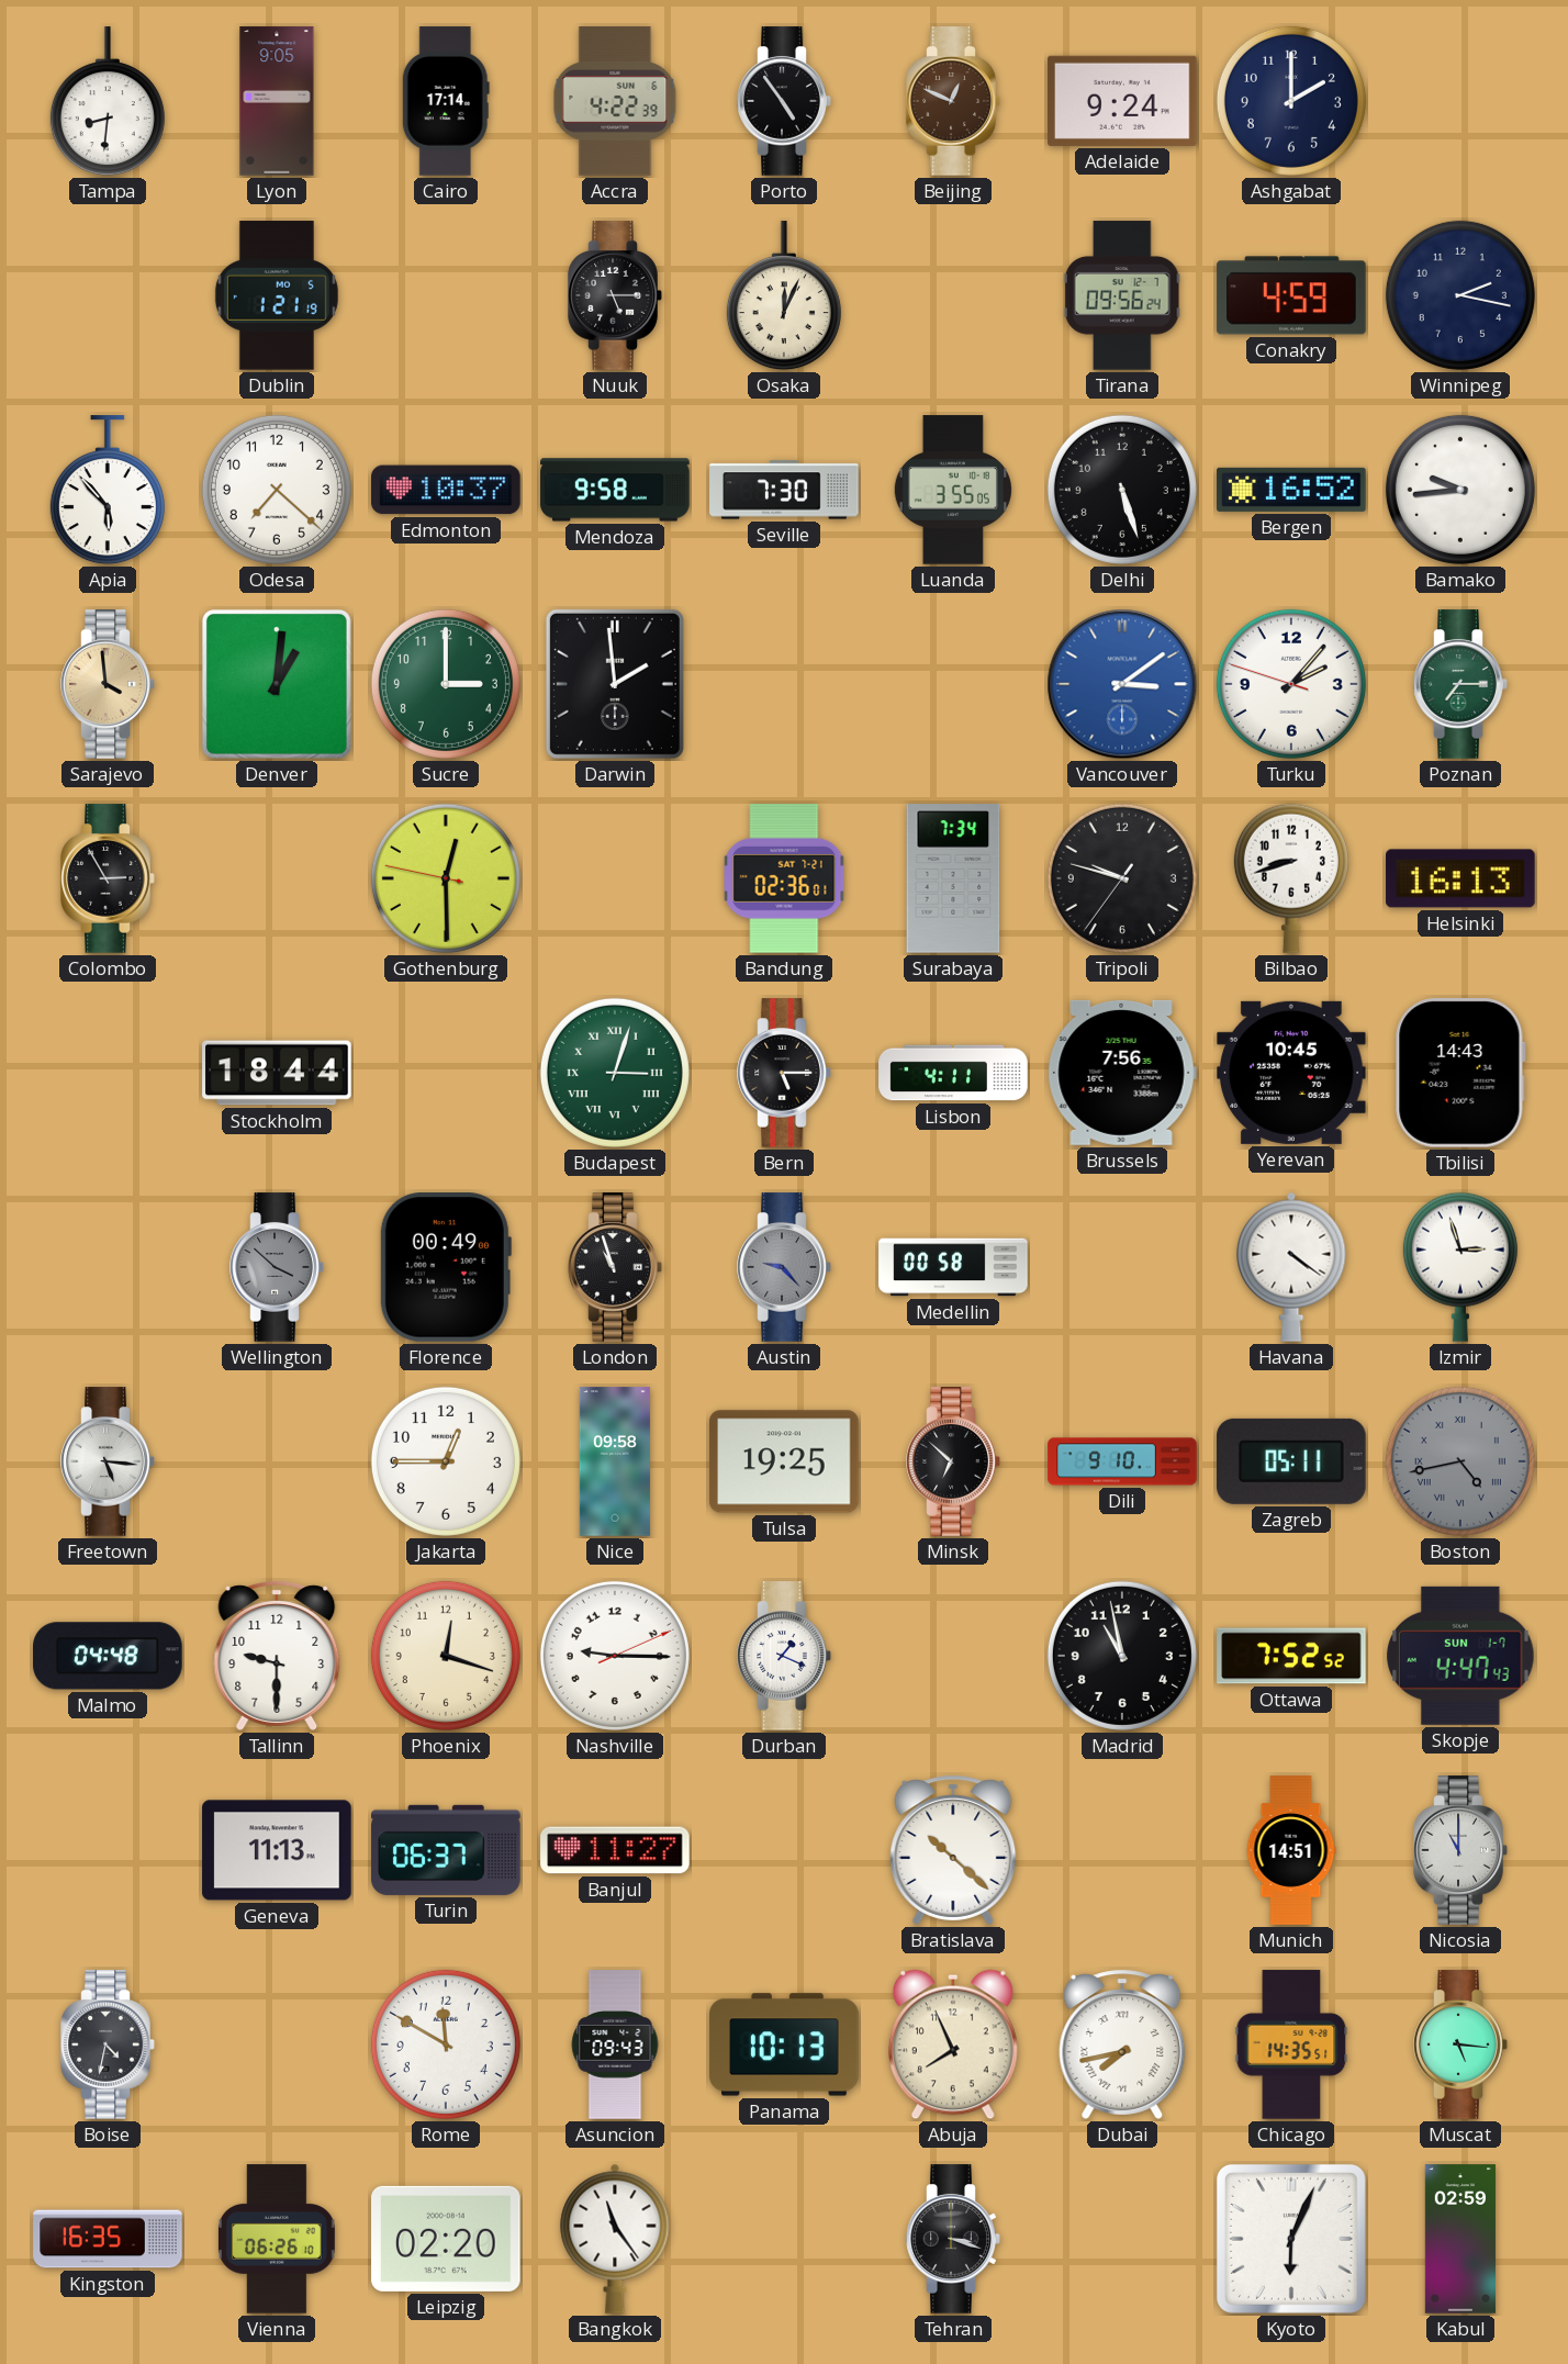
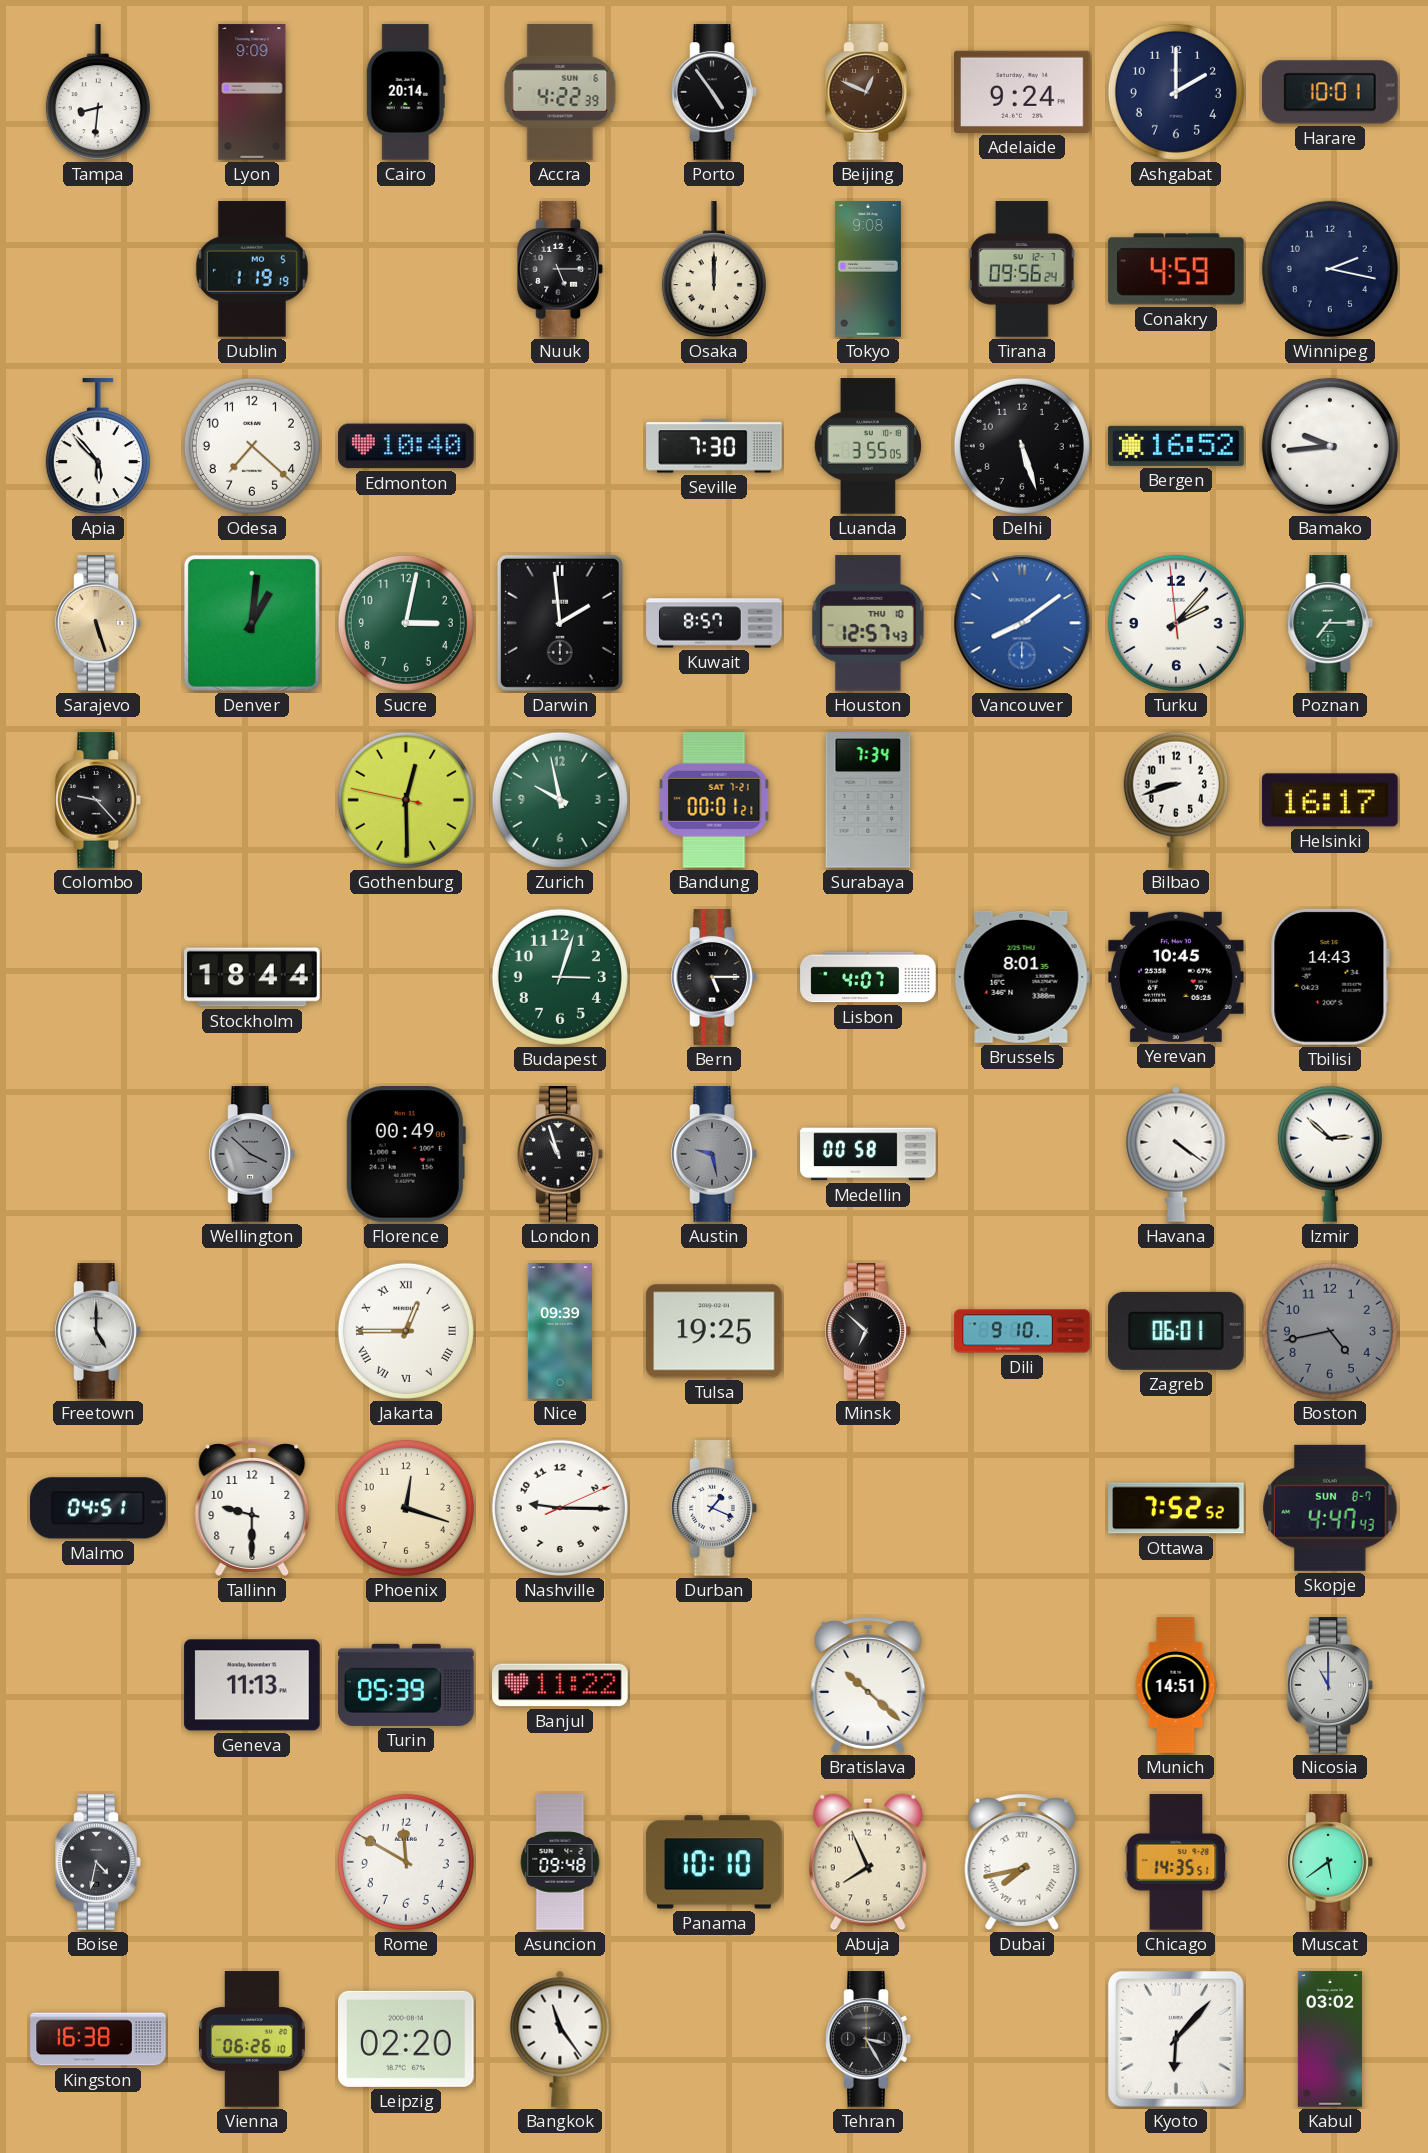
Lyon: 9:05 -> 9:09
Cairo: 17:14 -> 20:14
Harare: none -> 10:01
Dublin: 1:21 -> 1:19
Osaka: 12:04 -> 12:00
Tokyo: none -> 9:08
Edmonton: 10:37 -> 10:40
Mendoza: 9:58 -> none
Sarajevo: 3:59 -> 5:27
Sucre: 3:00 -> 3:02
Kuwait: none -> 8:57
Houston: none -> 12:57
Vancouver: 3:09 -> 8:09
Turku: 2:06:48 -> 2:06:59
Colombo: 2:55 -> 9:23
Zurich: none -> 9:58
Bandung: 02:36 -> 00:01
Tripoli: 9:47 -> none
Helsinki: 16:13 -> 16:17
Budapest numerals: Roman -> Arabic
Lisbon: 4:11 -> 4:07
Brussels: 7:56 -> 8:01
Austin: 9:23 -> 9:28
Izmir: 2:57 -> 2:52
Freetown: 5:16 -> 5:00
Jakarta numerals: Arabic -> Roman
Nice: 09:58 -> 09:39
Zagreb: 05:11 -> 06:01
Boston numerals: Roman -> Arabic
Malmo: 04:48 -> 04:51
Madrid: 10:58 -> none
Skopje date: SUN 1-7 -> SUN 8-7
Turin: 06:37 -> 05:39
Banjul: 11:27 -> 11:22
Asuncion: 09:43 -> 09:48
Panama: 10:13 -> 10:10
Muscat: 5:16 -> 5:39
Kingston: 16:35 -> 16:38
Tehran: 3:18 -> 3:25
Kyoto: 6:04 -> 6:07
Kabul: 02:59 -> 03:02
